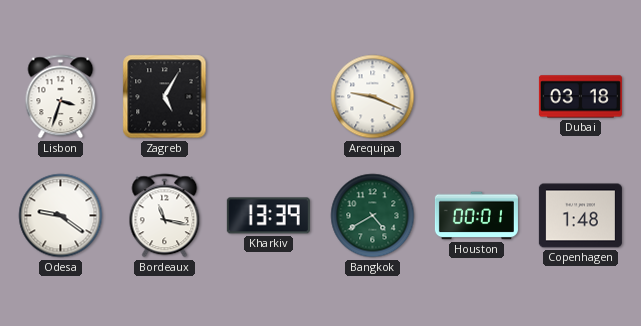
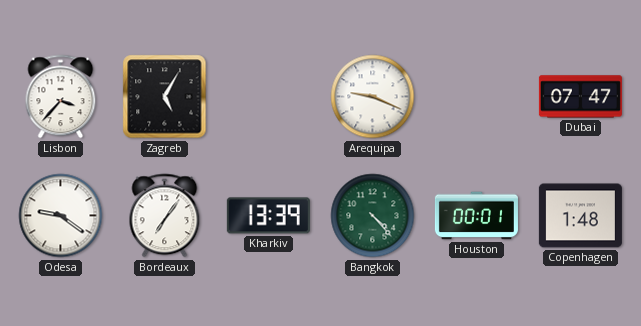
Lisbon: 3:33 -> 3:37
Dubai: 03:18 -> 07:47
Bordeaux: 11:17 -> 7:06
Bangkok: 4:40 -> 4:23
